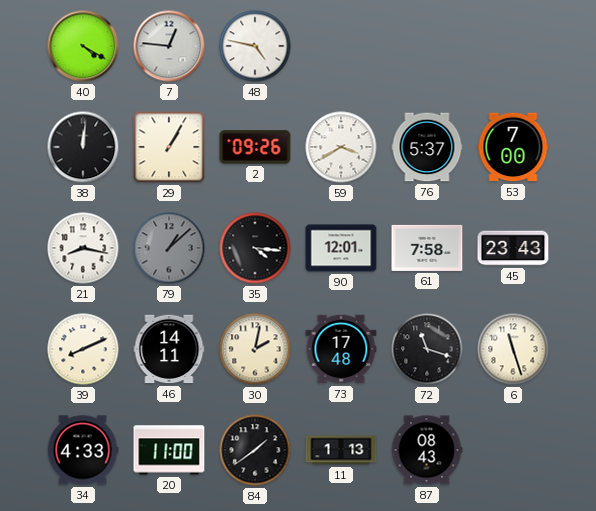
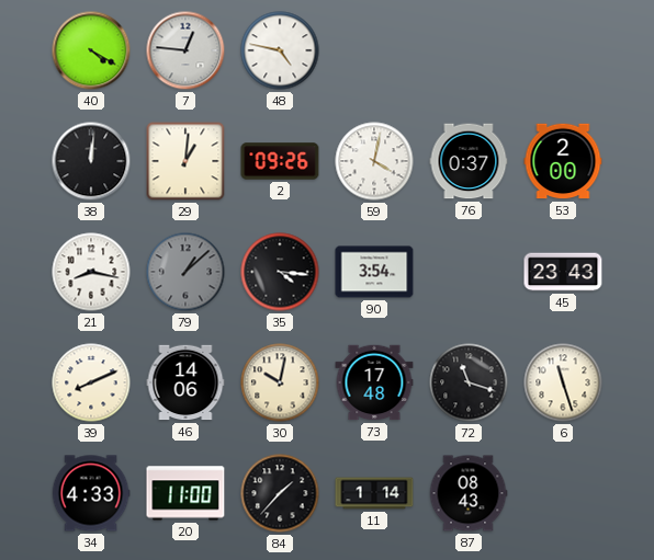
29: 1:05 -> 1:01
59: 3:40 -> 4:02
76: 5:37 -> 0:37
53: 7:00 -> 2:00
90: 12:01 -> 3:54
61: 7:58 -> none
46: 14:11 -> 14:06
30: 2:02 -> 10:02
84: 1:39 -> 1:37
11: 1:13 -> 1:14
